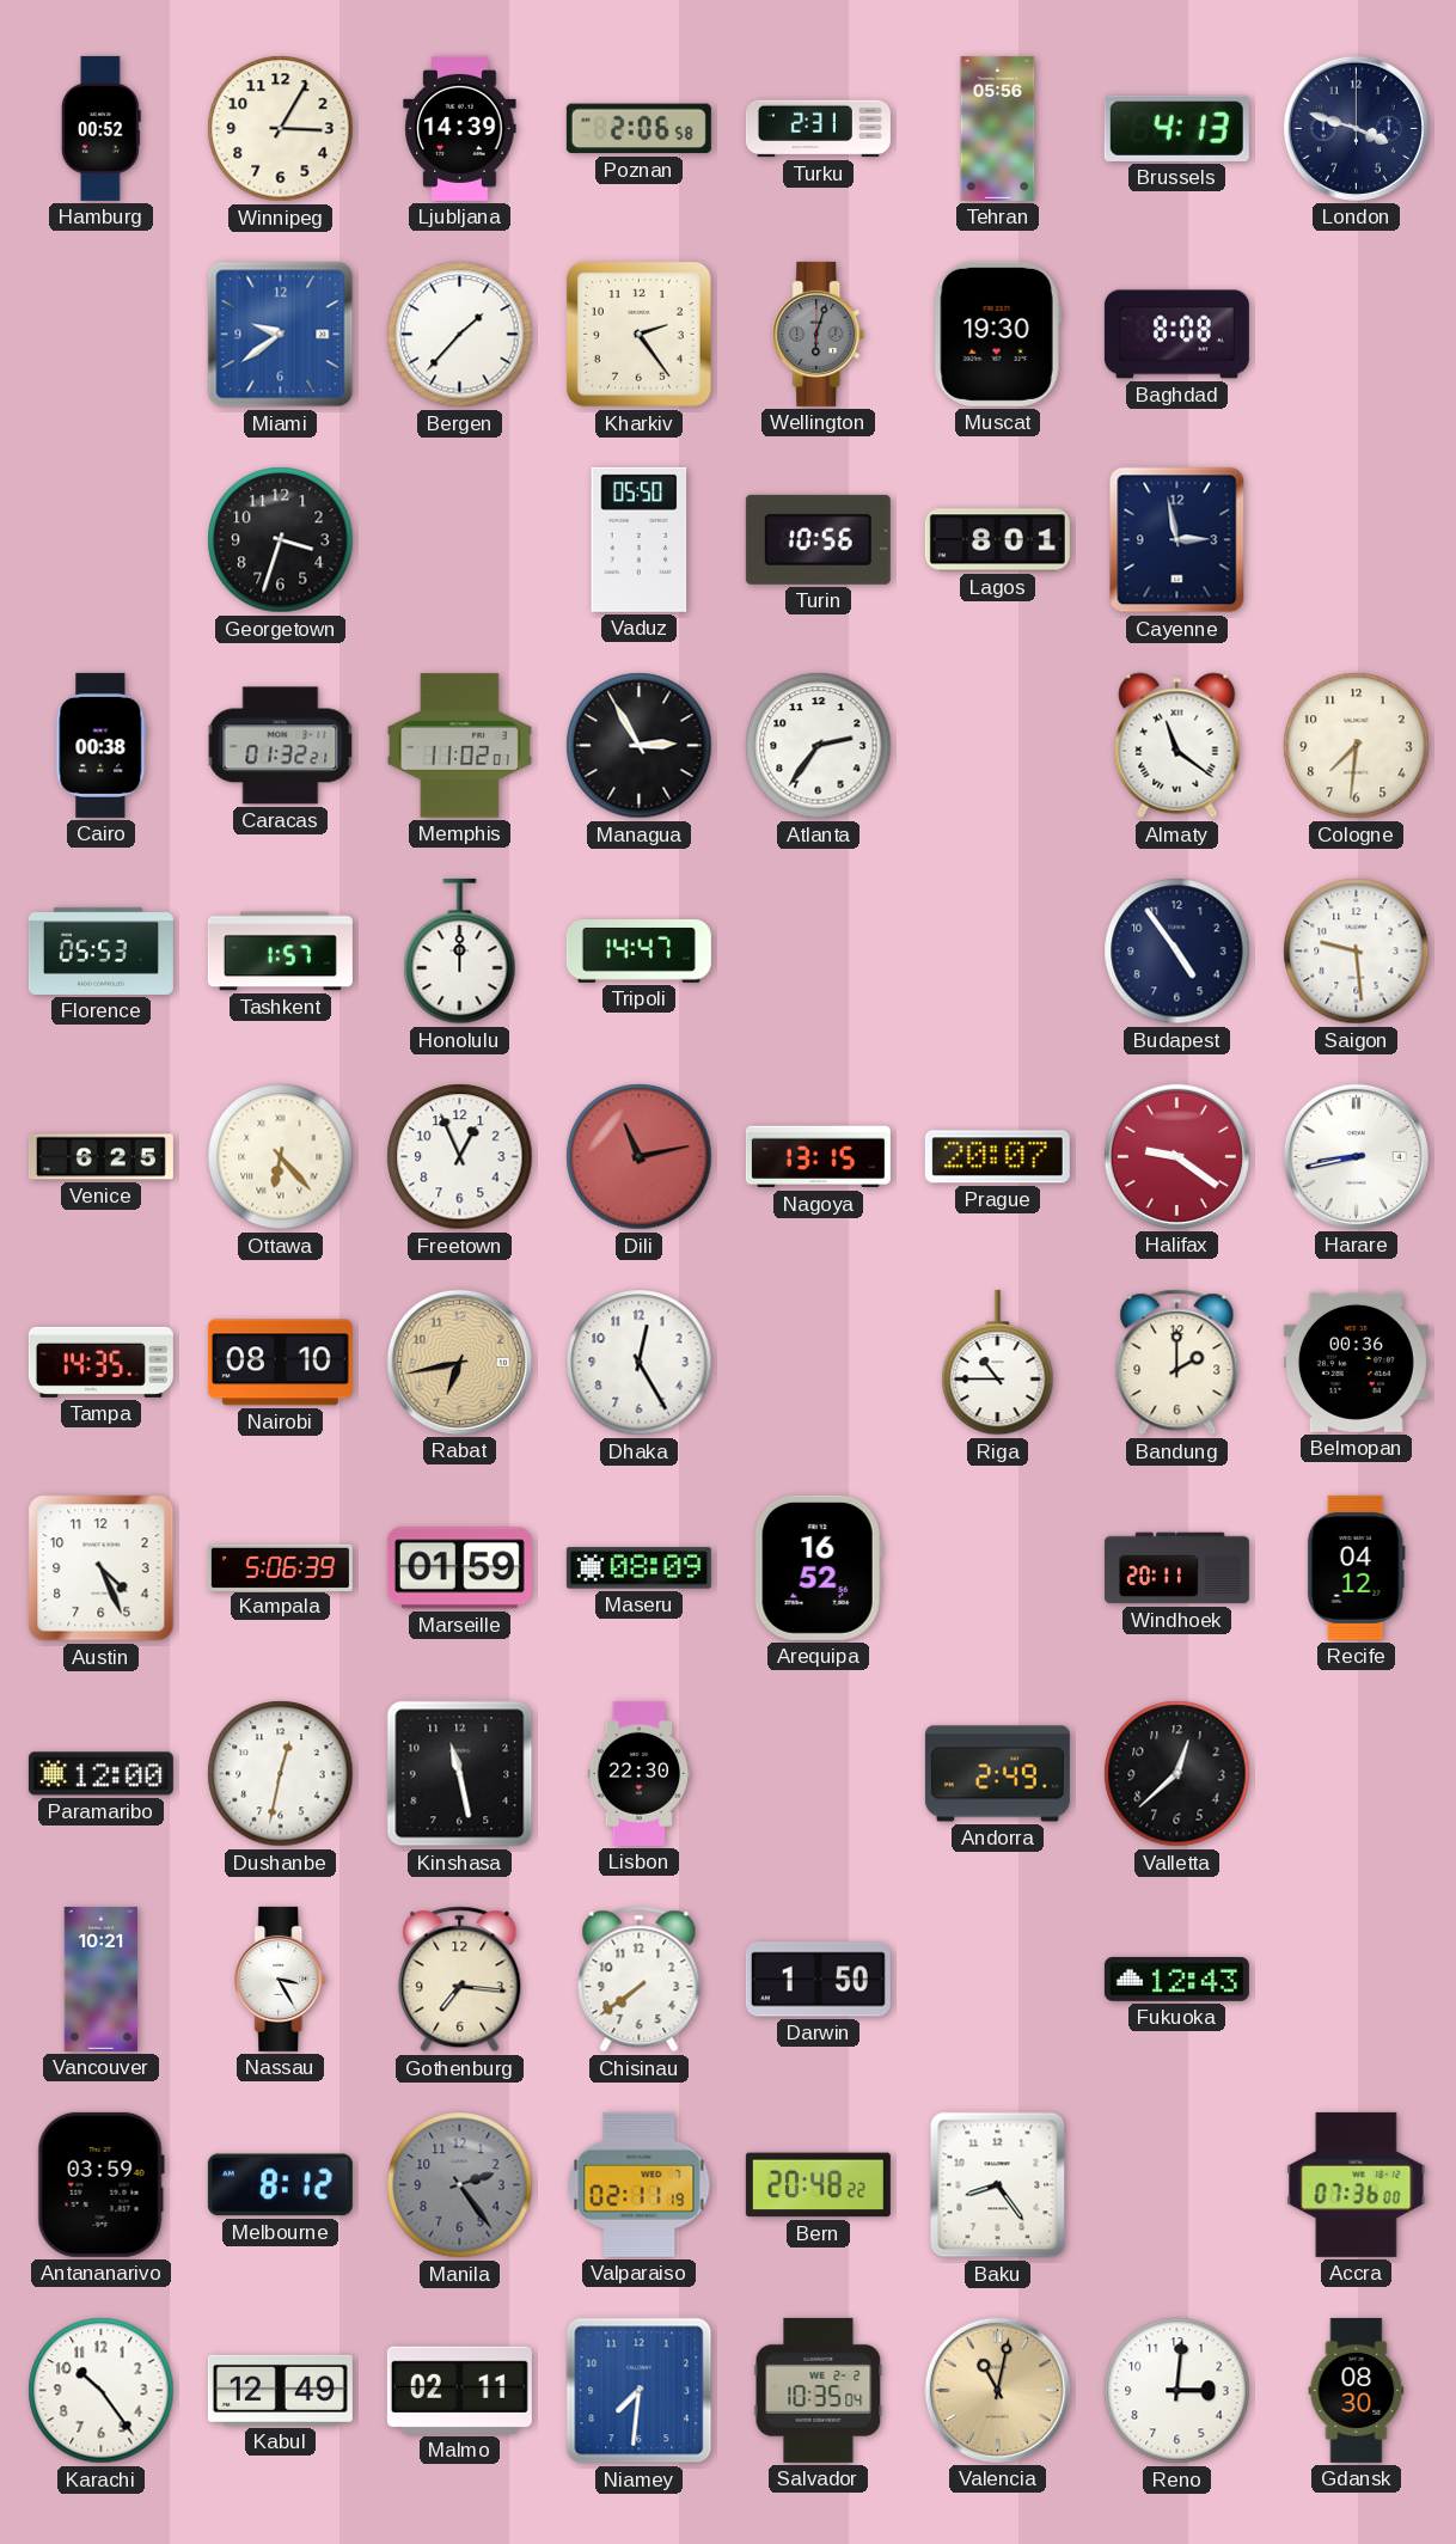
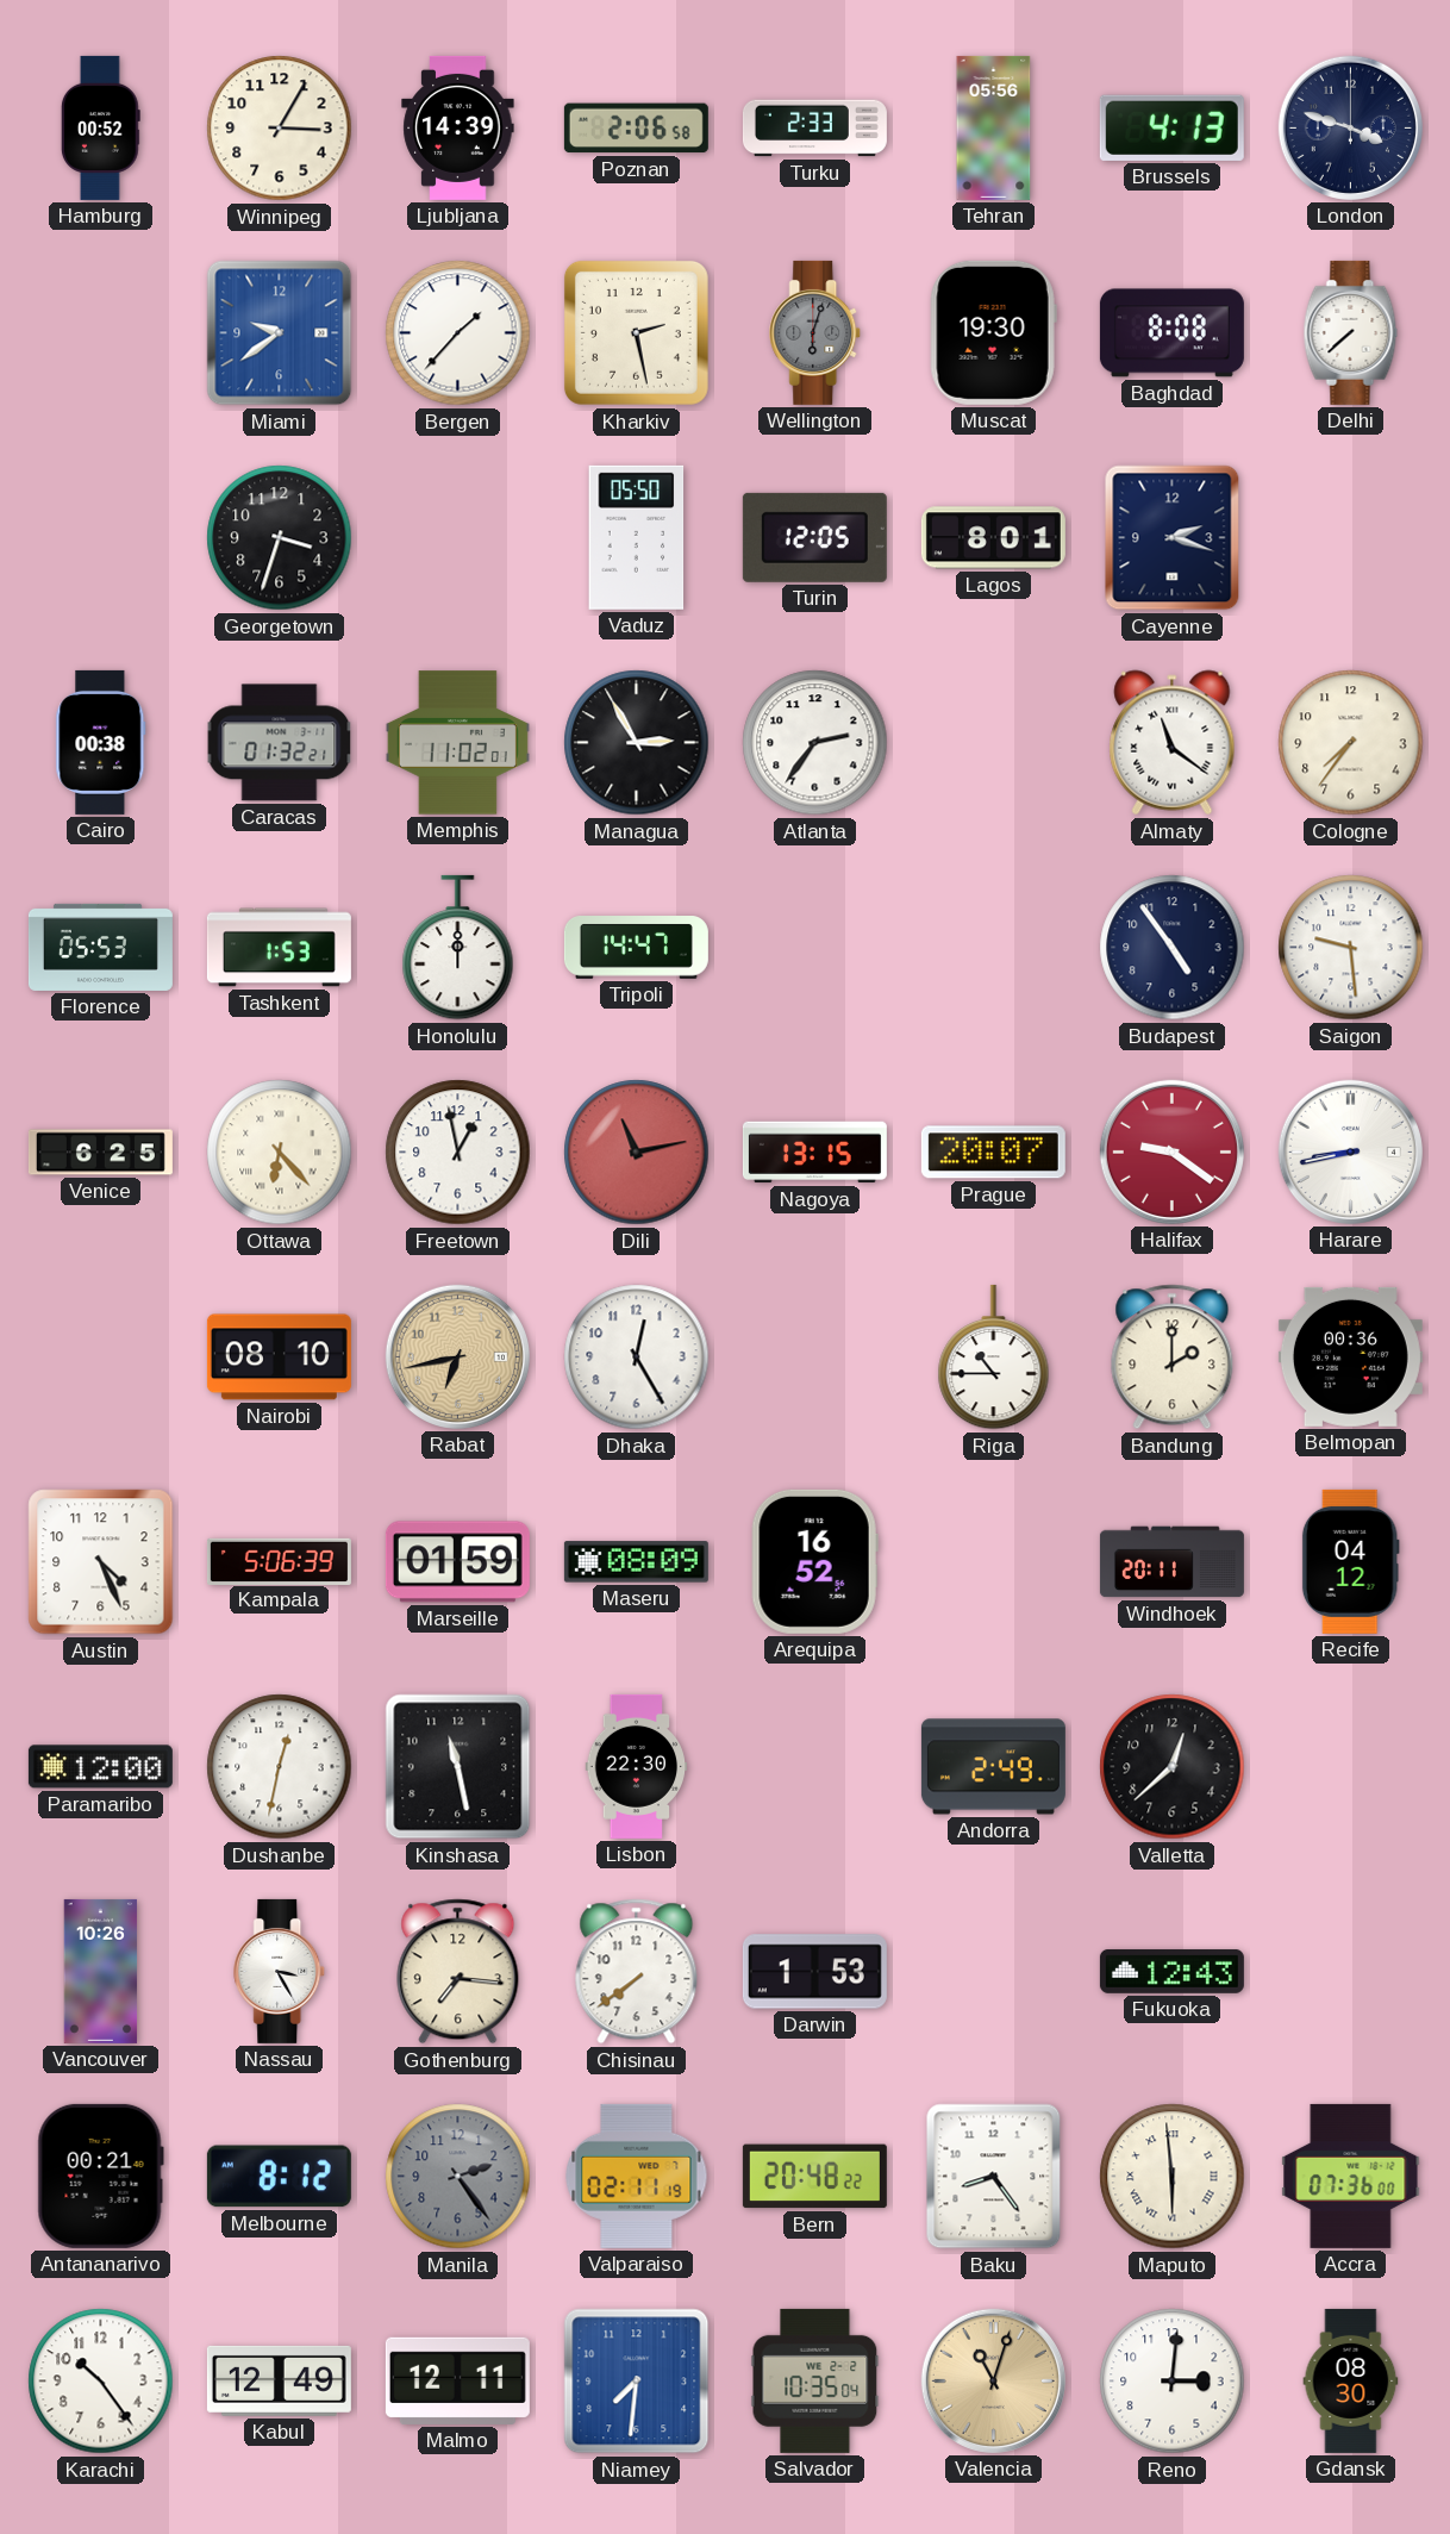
Turku: 2:31 -> 2:33
Kharkiv: 2:24 -> 2:28
Delhi: none -> 7:38
Turin: 10:56 -> 12:05
Cayenne: 2:58 -> 2:18
Cologne: 7:31 -> 7:36
Tashkent: 1:57 -> 1:53
Freetown: 12:56 -> 12:58
Tampa: 14:35 -> none
Vancouver: 10:21 -> 10:26
Darwin: 1:50 -> 1:53
Antananarivo: 03:59 -> 00:21
Maputo: none -> 5:59
Malmo: 02:11 -> 12:11
Valencia: 11:02 -> 11:03
